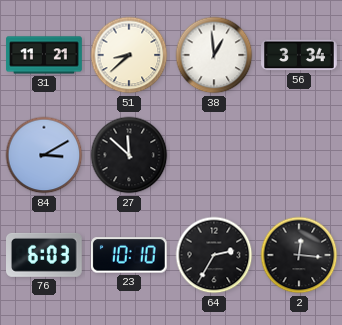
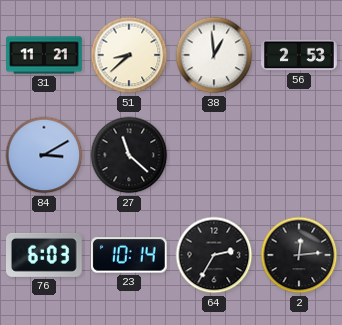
56: 3:34 -> 2:53
27: 11:52 -> 11:22
23: 10:10 -> 10:14
2: 12:16 -> 12:14
